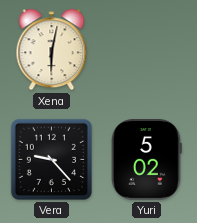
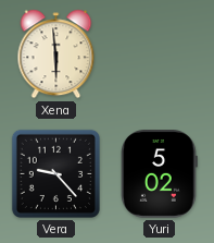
Xena: 6:02 -> 5:59
